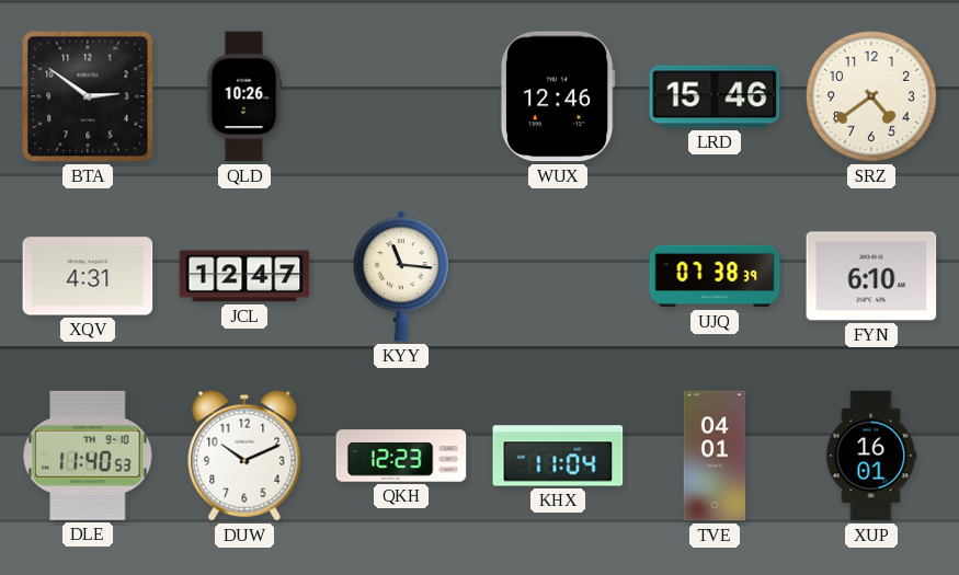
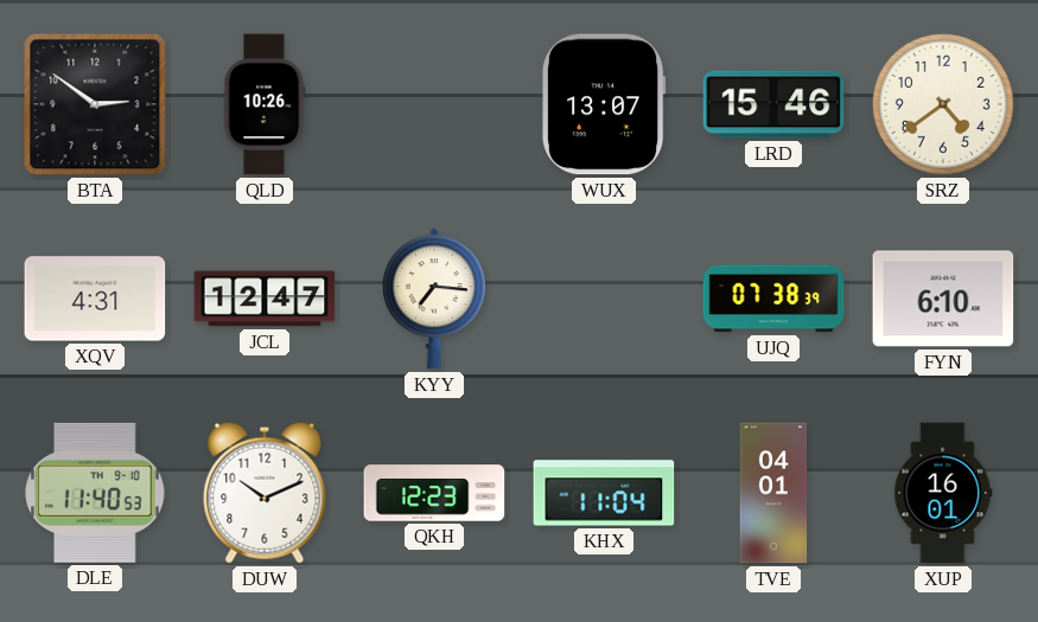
WUX: 12:46 -> 13:07
KYY: 11:16 -> 7:16
